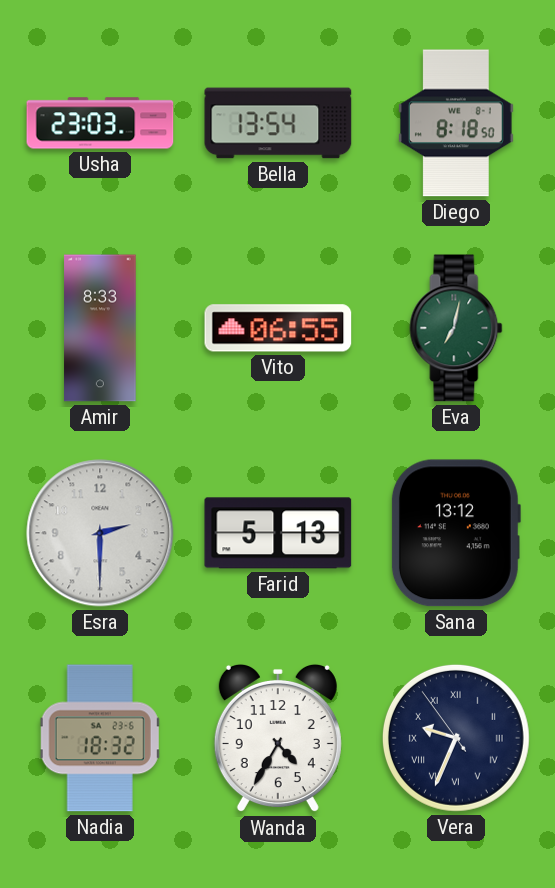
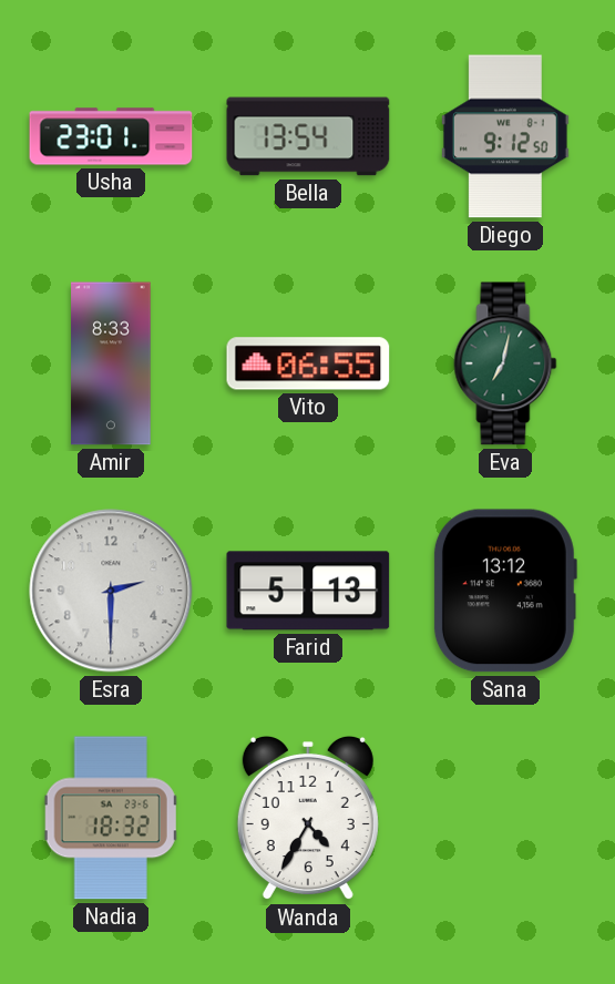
Usha: 23:03 -> 23:01
Diego: 8:18 -> 9:12
Vera: 9:33 -> none
